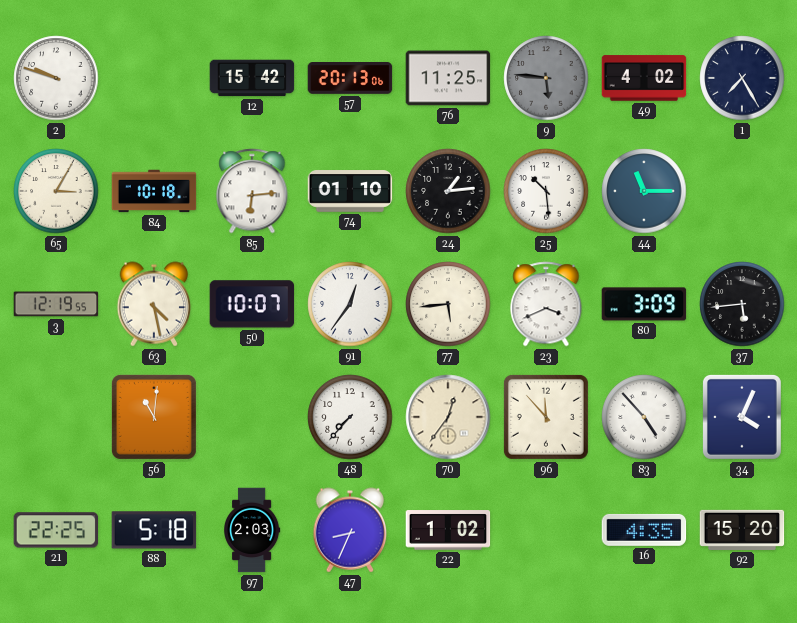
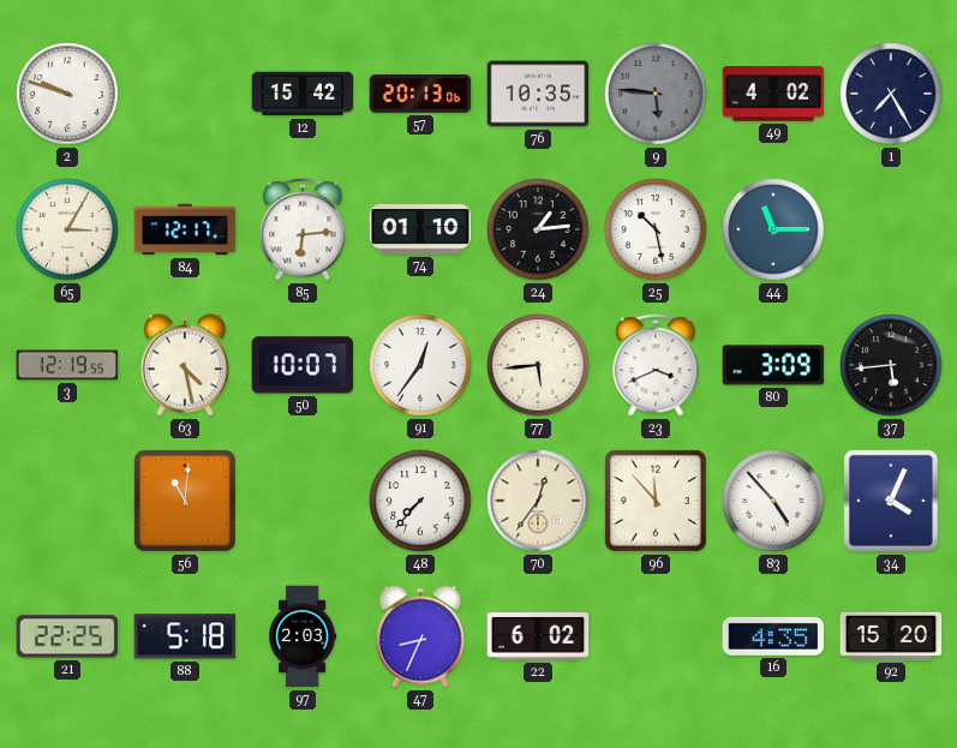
76: 11:25 -> 10:35
84: 10:18 -> 12:17
25: 10:29 -> 10:28
22: 1:02 -> 6:02
